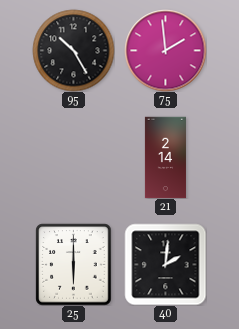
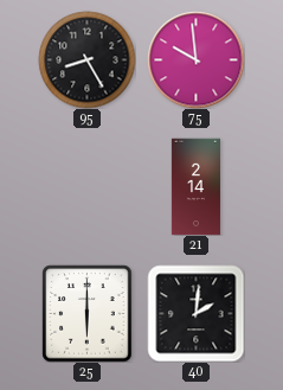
95: 10:25 -> 8:25
75: 1:59 -> 9:59
